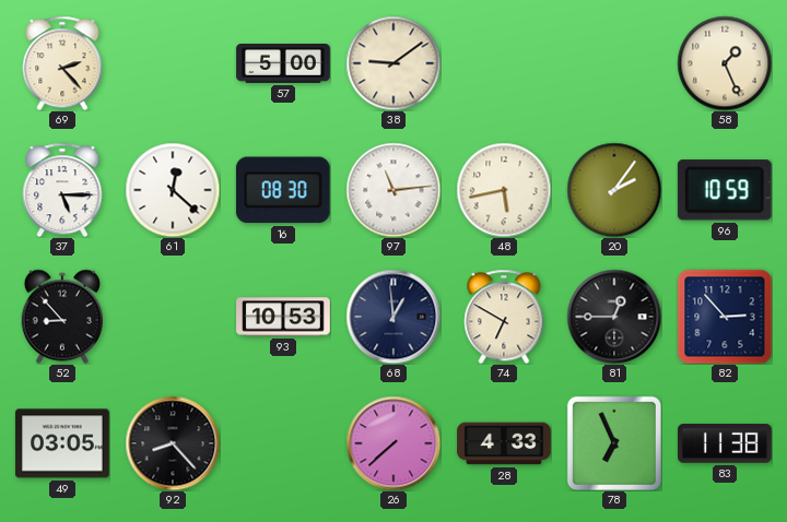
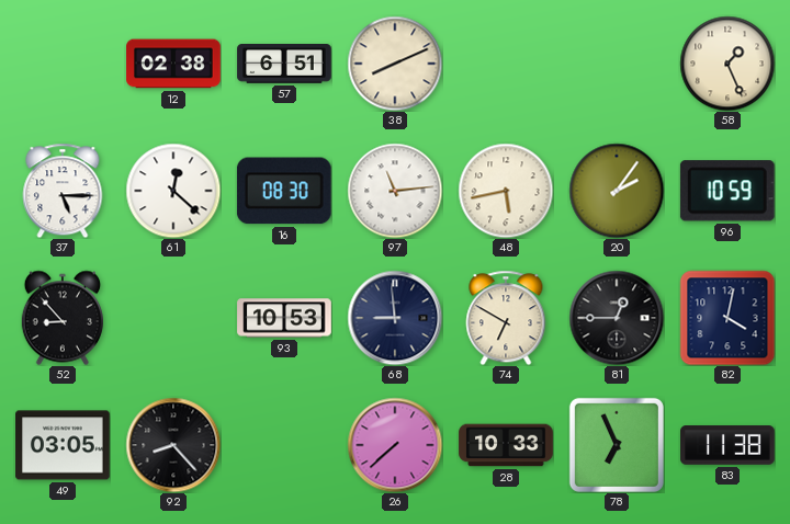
69: 2:23 -> none
12: none -> 02:38
57: 5:00 -> 6:51
38: 9:09 -> 8:11
68: 12:59 -> 8:59
82: 2:53 -> 4:02
28: 4:33 -> 10:33
